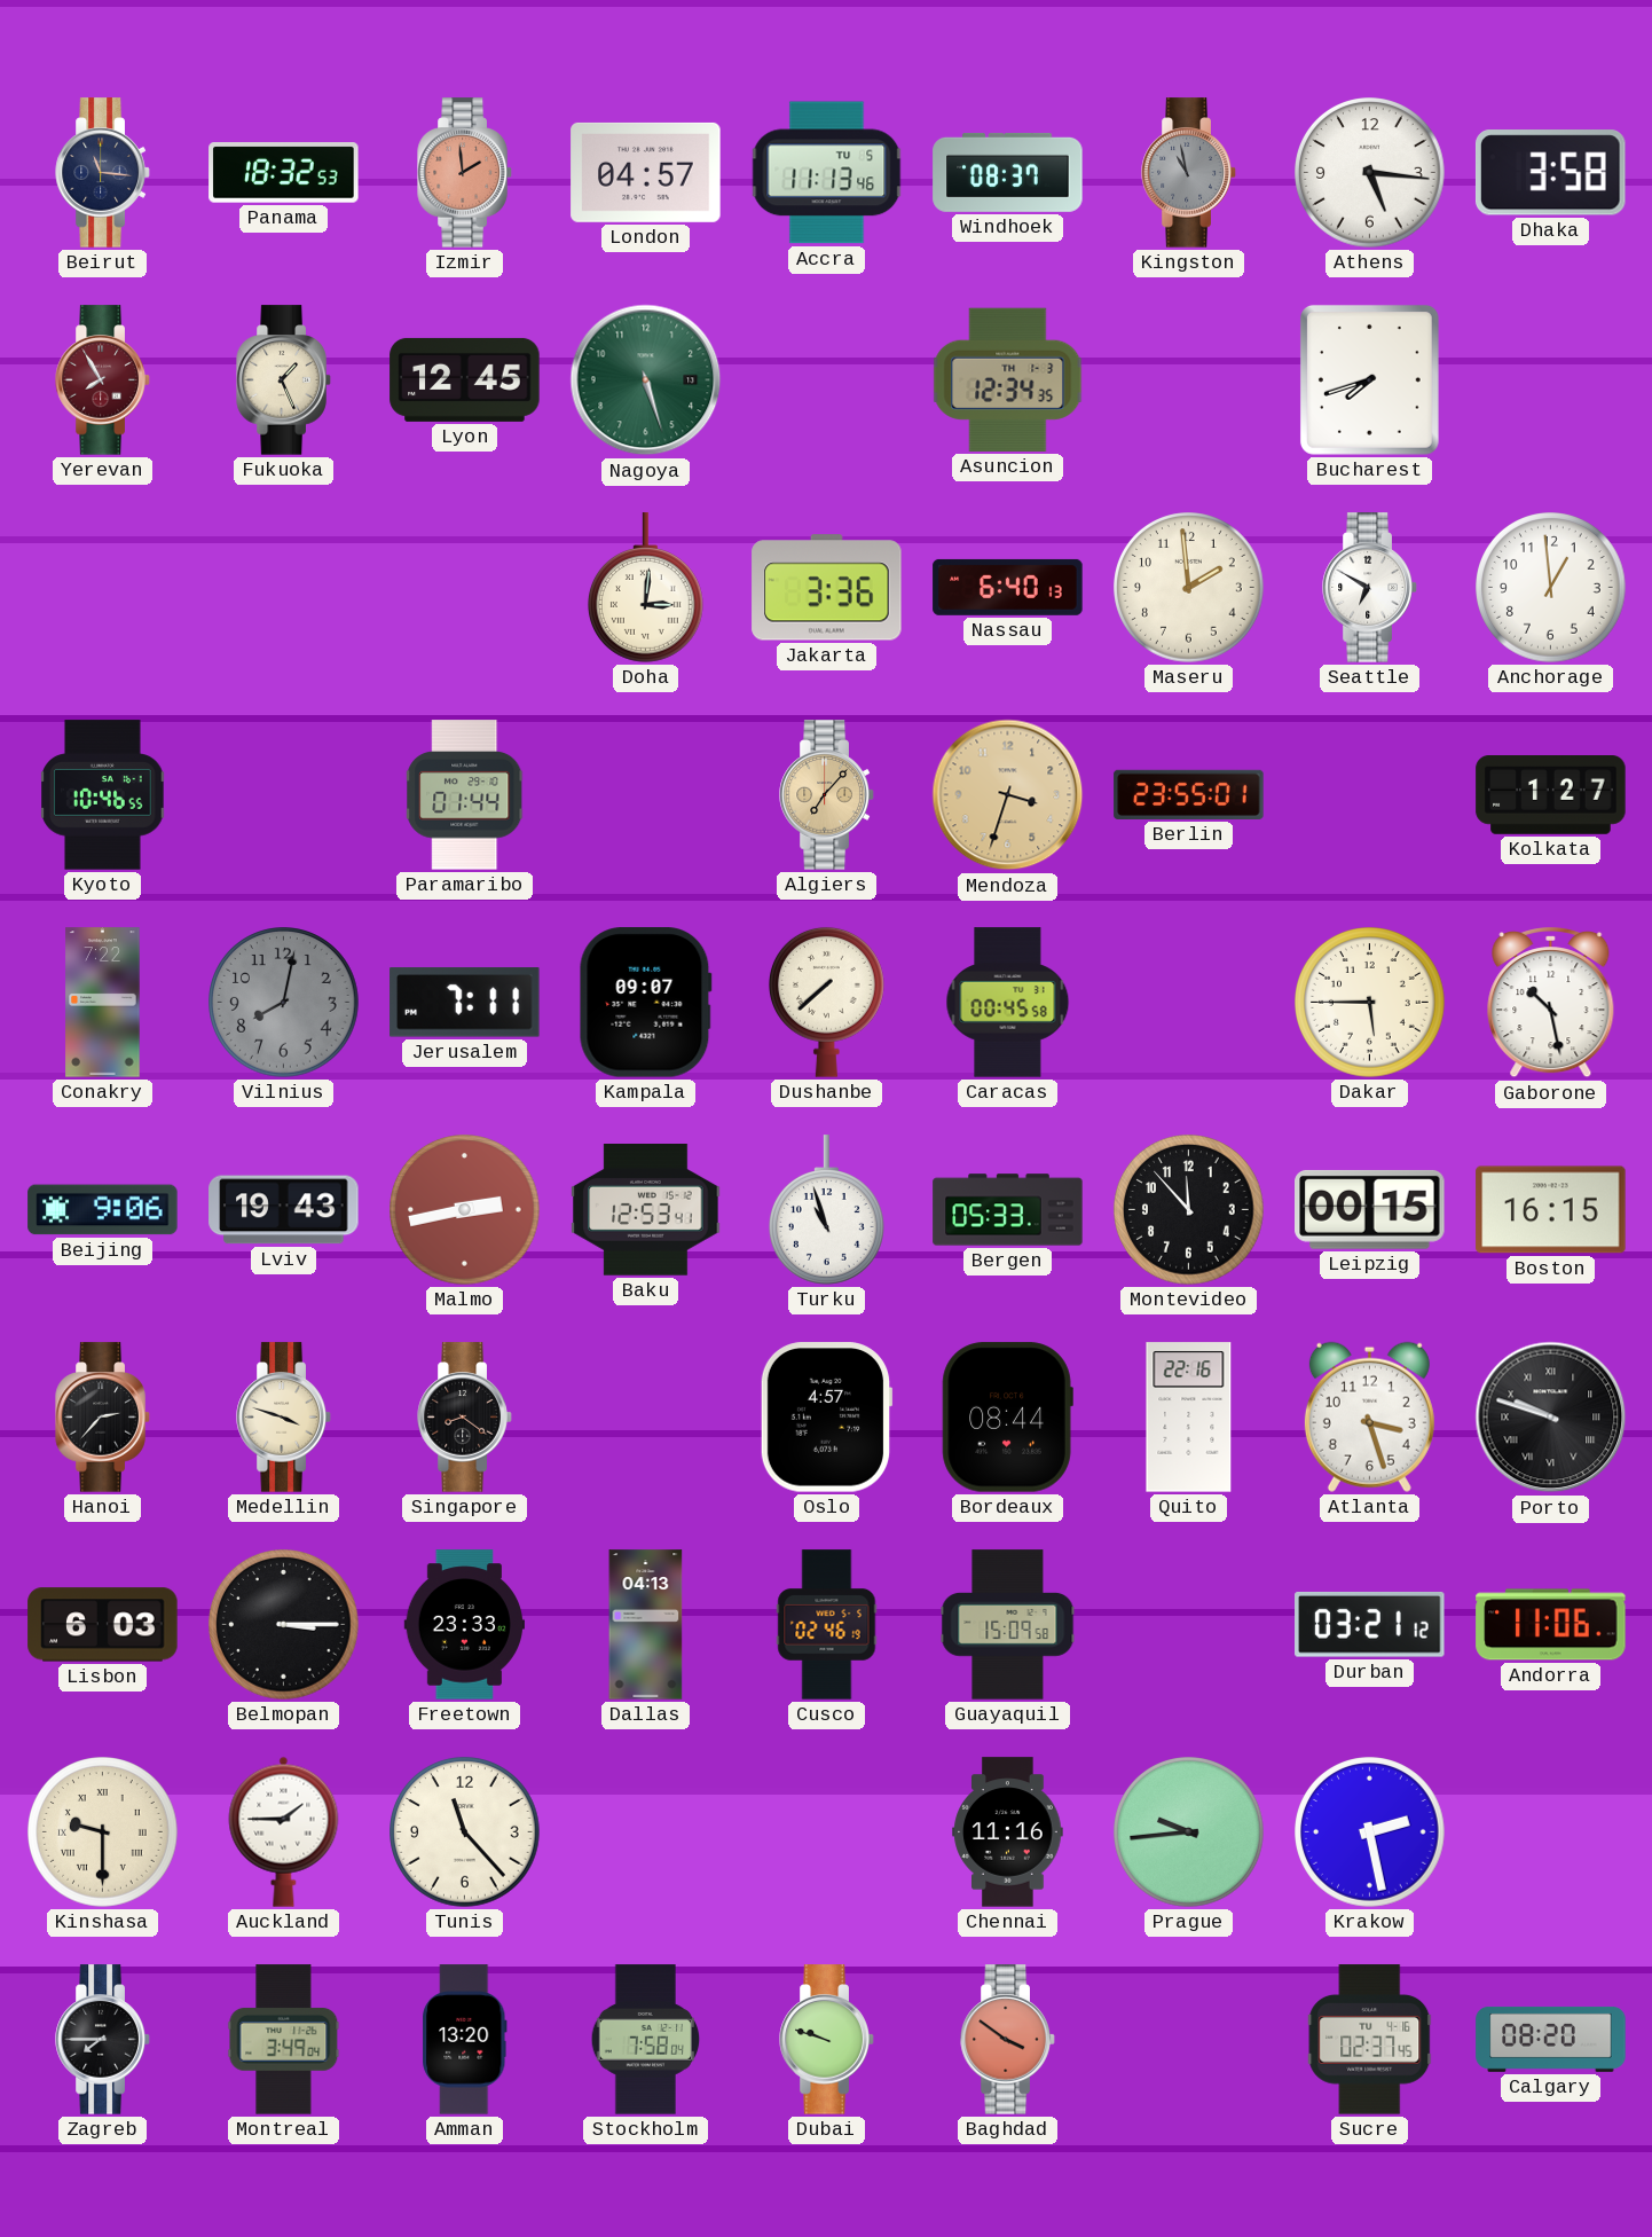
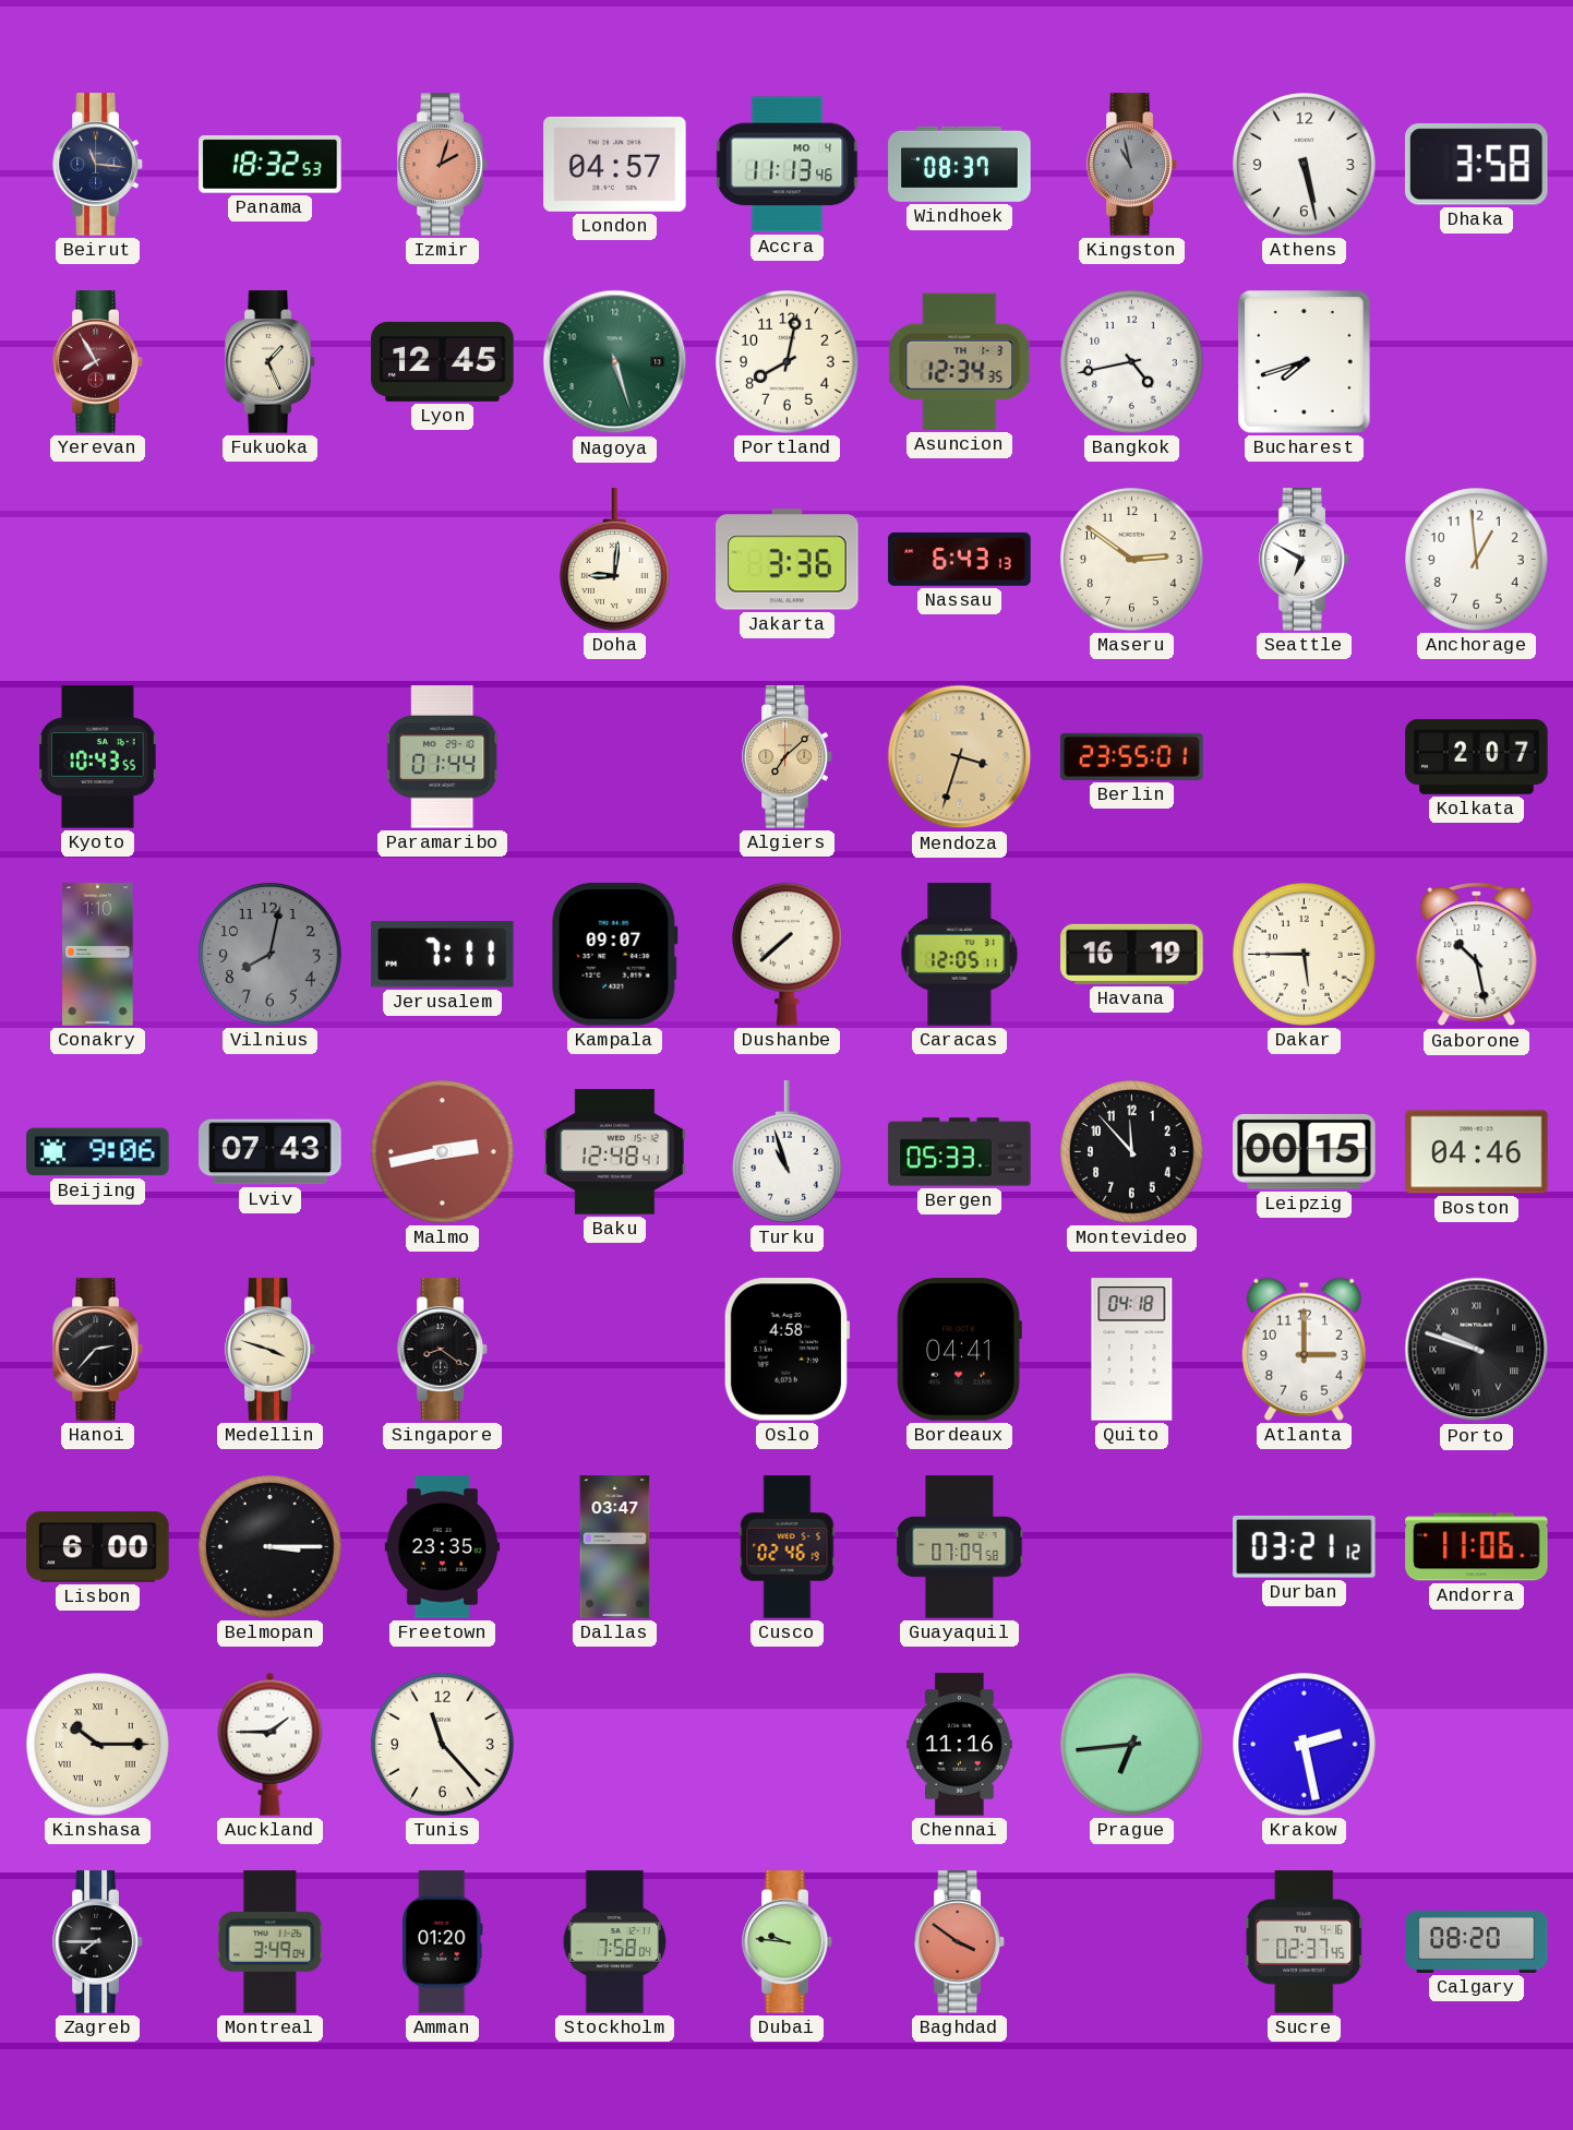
Izmir: 1:59 -> 2:03
Accra date: TU 5 -> MO 4
Athens: 5:16 -> 5:28
Portland: none -> 8:02
Bangkok: none -> 4:43
Doha: 3:01 -> 9:01
Nassau: 6:40 -> 6:43
Maseru: 1:59 -> 2:51
Kyoto: 10:46 -> 10:43
Algiers: 7:07 -> 7:08
Kolkata: 1:27 -> 2:07
Conakry: 7:22 -> 1:10
Caracas: 00:45 -> 12:05
Havana: none -> 16:19
Lviv: 19:43 -> 07:43
Baku: 12:53 -> 12:48
Boston: 16:15 -> 04:46
Oslo: 4:57 -> 4:58
Bordeaux: 08:44 -> 04:41
Quito: 22:16 -> 04:18
Atlanta: 3:27 -> 3:00
Lisbon: 6:03 -> 6:00
Freetown: 23:33 -> 23:35
Dallas: 04:13 -> 03:47
Guayaquil: 15:09 -> 07:09
Kinshasa: 9:30 -> 10:15
Prague: 9:44 -> 6:44
Amman: 13:20 -> 01:20
Dubai: 9:48 -> 9:46
